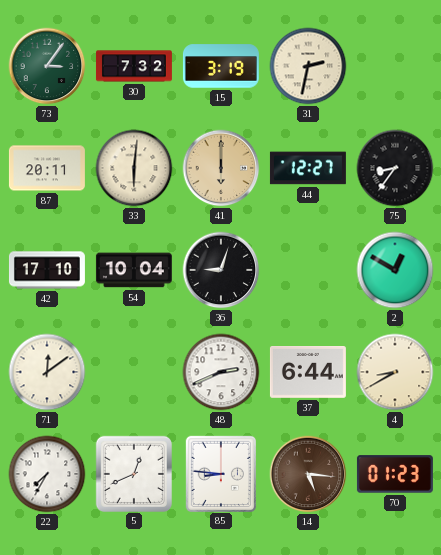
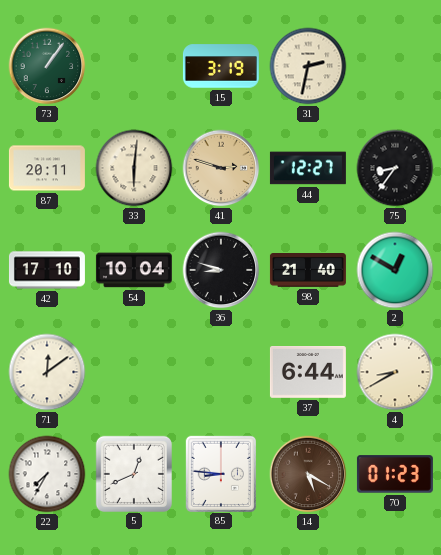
73: 3:06 -> 1:06
30: 7:32 -> none
41: 6:00 -> 2:48
36: 9:03 -> 8:48
98: none -> 21:40
48: 2:41 -> none
14: 5:16 -> 5:20
